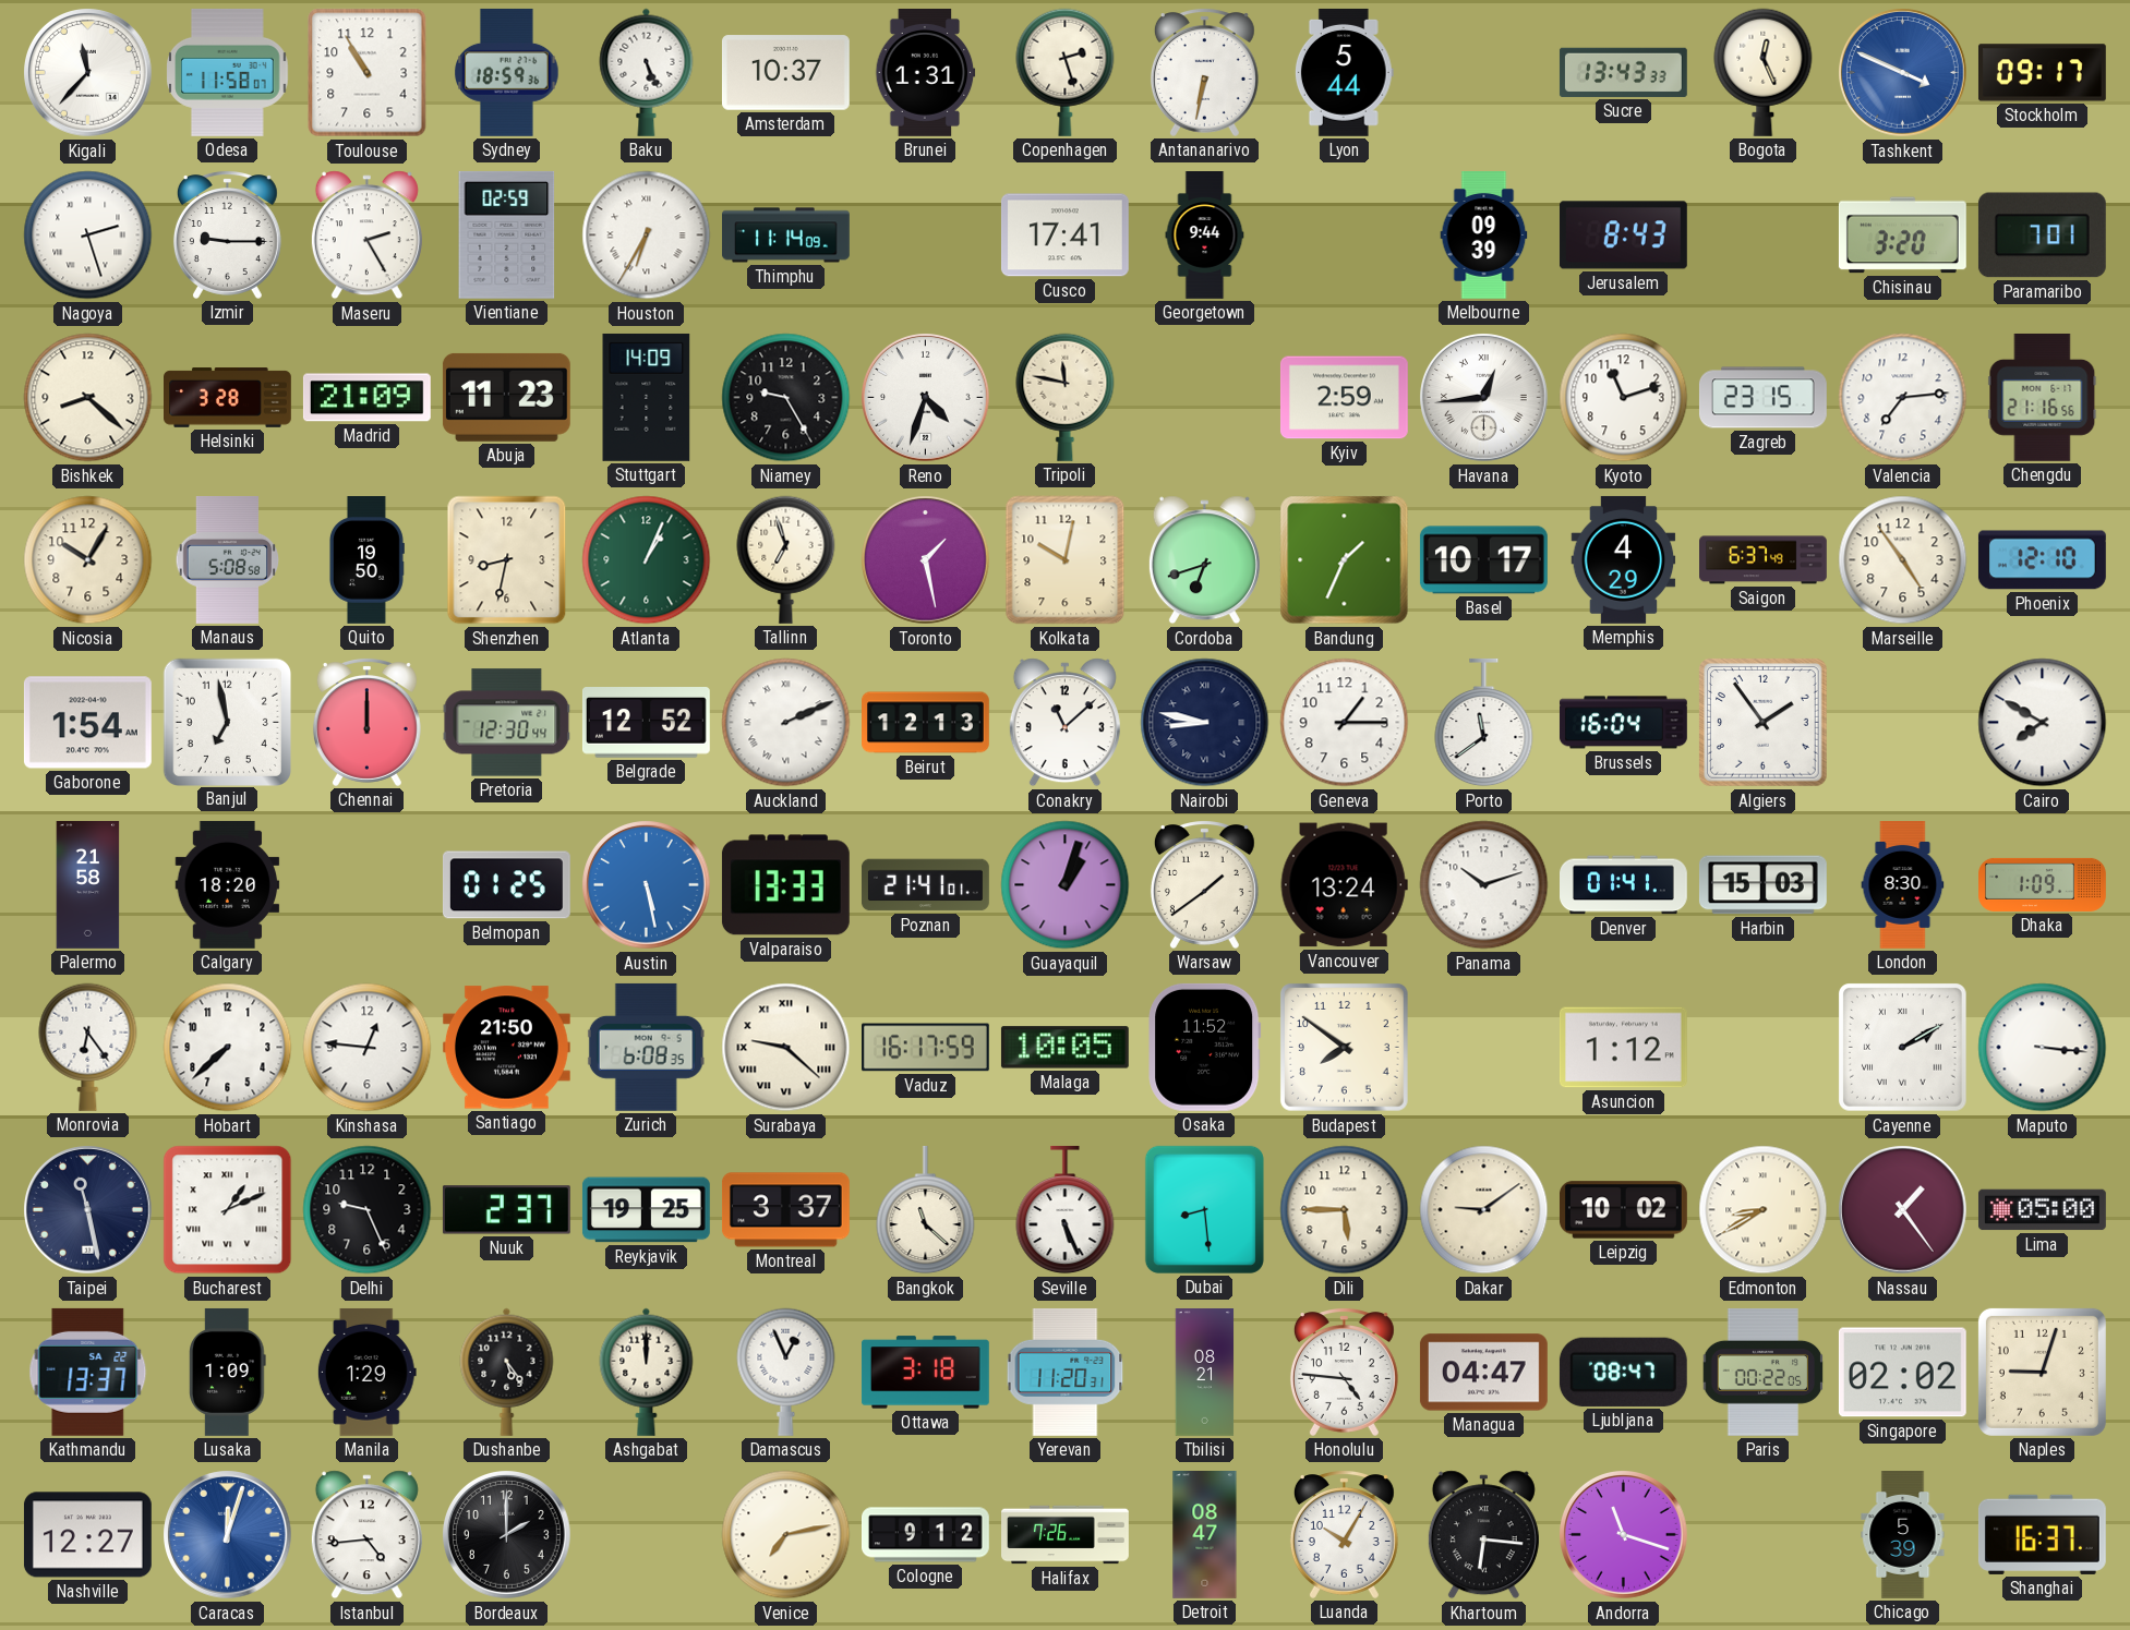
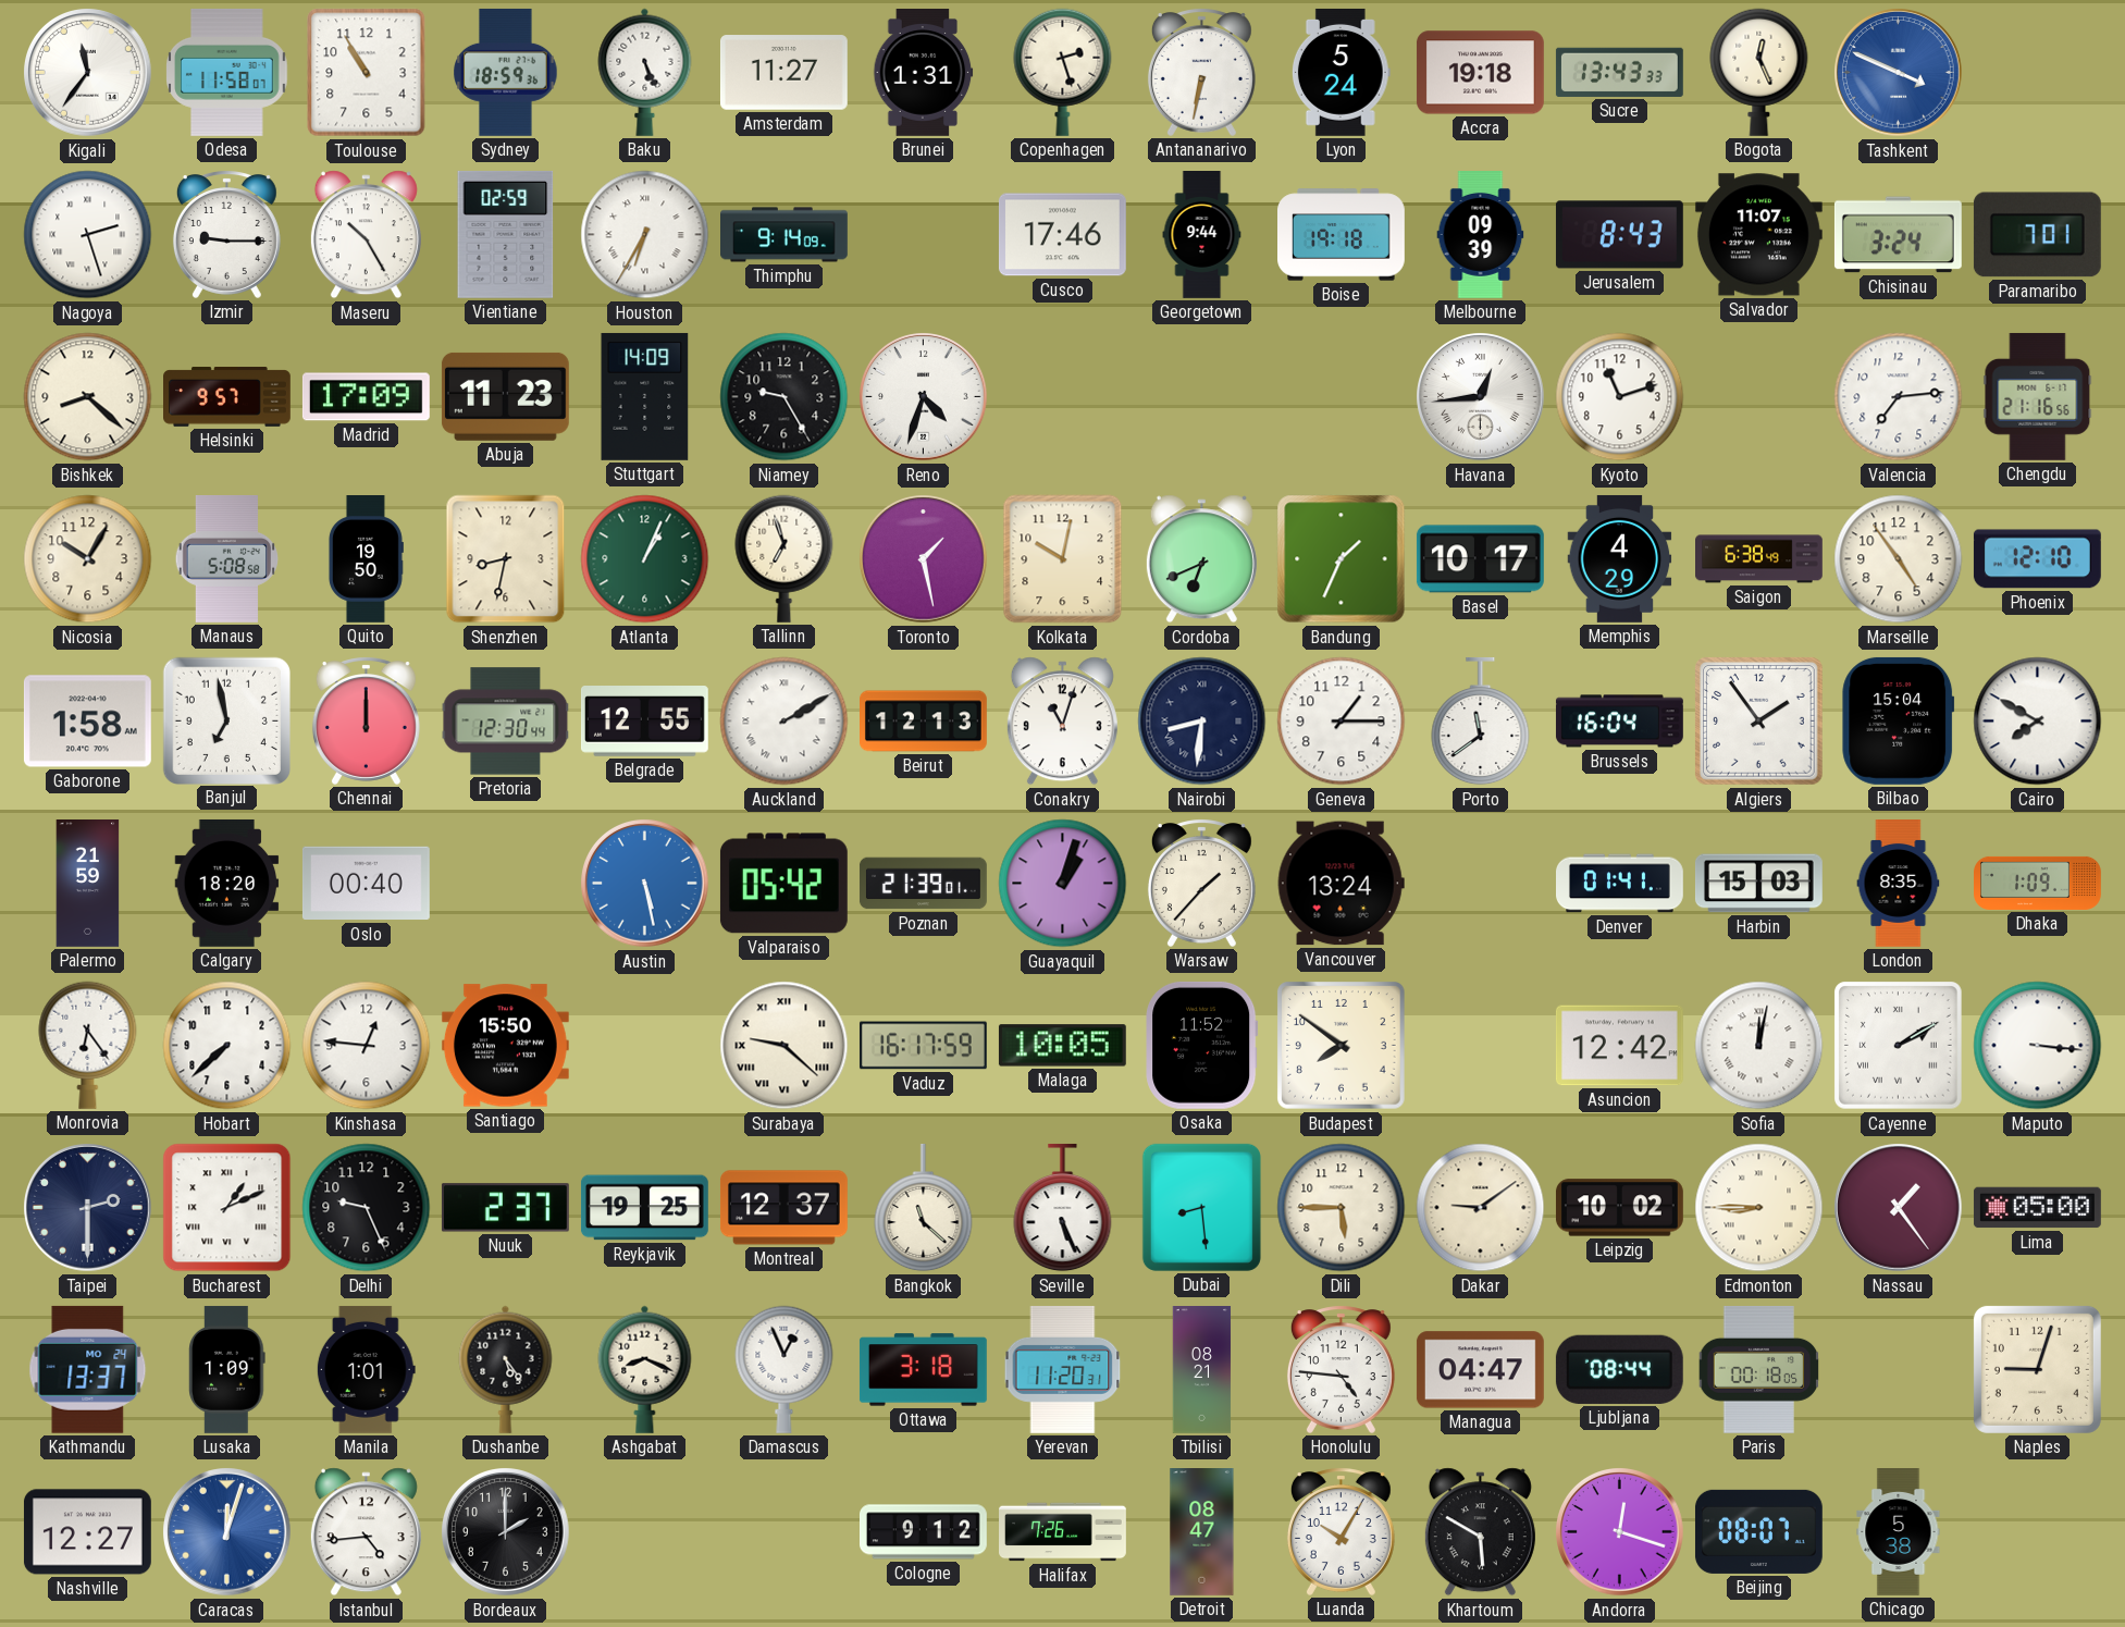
Kigali: 11:37 -> 11:36
Amsterdam: 10:37 -> 11:27
Lyon: 5:44 -> 5:24
Accra: none -> 19:18
Stockholm: 09:17 -> none
Maseru: 2:25 -> 10:25
Thimphu: 11:14 -> 9:14
Cusco: 17:41 -> 17:46
Boise: none -> 19:18
Salvador: none -> 11:07
Chisinau: 3:20 -> 3:24
Helsinki: 3:28 -> 9:57
Madrid: 21:09 -> 17:09
Tripoli: 11:47 -> none
Kyiv: 2:59 -> none
Zagreb: 23:15 -> none
Cordoba: 6:42 -> 6:41
Saigon: 6:37 -> 6:38
Gaborone: 1:54 -> 1:58
Belgrade: 12:52 -> 12:55
Auckland: 2:11 -> 2:10
Conakry: 11:08 -> 11:03
Nairobi: 8:47 -> 8:31
Bilbao: none -> 15:04
Palermo: 21:58 -> 21:59
Oslo: none -> 00:40
Belmopan: 01:25 -> none
Valparaiso: 13:33 -> 05:42
Poznan: 21:41 -> 21:39
Warsaw: 1:39 -> 1:37
Panama: 10:12 -> none
London: 8:30 -> 8:35
Santiago: 21:50 -> 15:50
Zurich: 6:08 -> none
Asuncion: 1:12 -> 12:42
Sofia: none -> 12:02
Taipei: 11:28 -> 2:30
Montreal: 3:37 -> 12:37
Edmonton: 8:40 -> 8:45
Kathmandu date: SA 22 -> MO 24
Manila: 1:29 -> 1:01
Ashgabat: 12:00 -> 8:19
Ljubljana: 08:47 -> 08:44
Paris: 00:22 -> 00:18
Singapore: 02:02 -> none
Venice: 7:13 -> none
Khartoum: 6:16 -> 5:50
Andorra: 11:18 -> 12:18
Beijing: none -> 08:07
Chicago: 5:39 -> 5:38
Shanghai: 16:37 -> none
